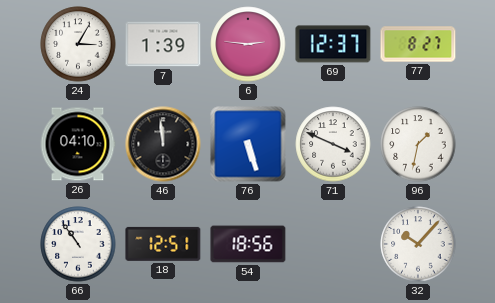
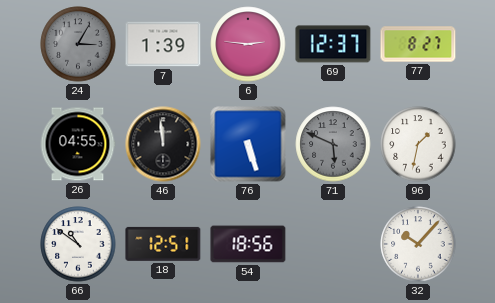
24 dial: white -> grey
26: 04:10 -> 04:55
71: 3:49 -> 5:49
71 dial: white -> grey
66: 10:54 -> 10:51
